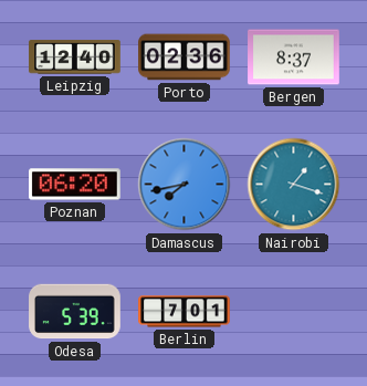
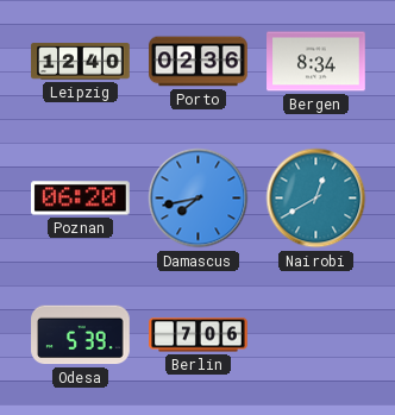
Bergen: 8:37 -> 8:34
Nairobi: 1:18 -> 12:40
Berlin: 7:01 -> 7:06
